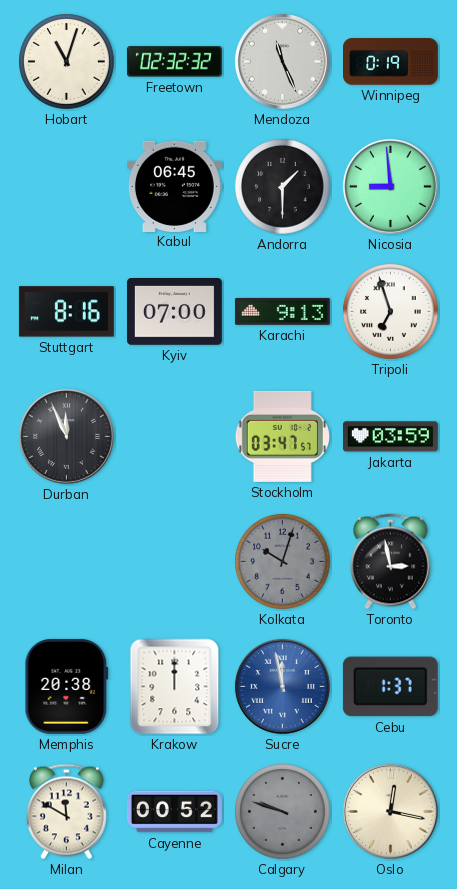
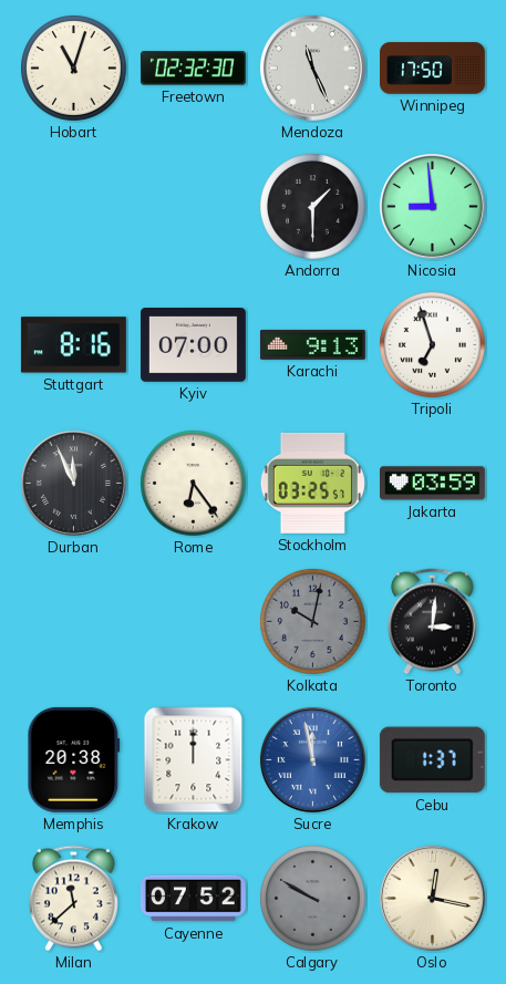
Freetown: 02:32:32 -> 02:32:30
Winnipeg: 0:19 -> 17:50
Kabul: 06:45 -> none
Rome: none -> 6:24
Stockholm: 03:47 -> 03:25
Kolkata: 10:03 -> 10:02
Toronto: 2:58 -> 3:01
Milan: 11:50 -> 11:38
Cayenne: 00:52 -> 07:52
Calgary: 9:48 -> 9:50
